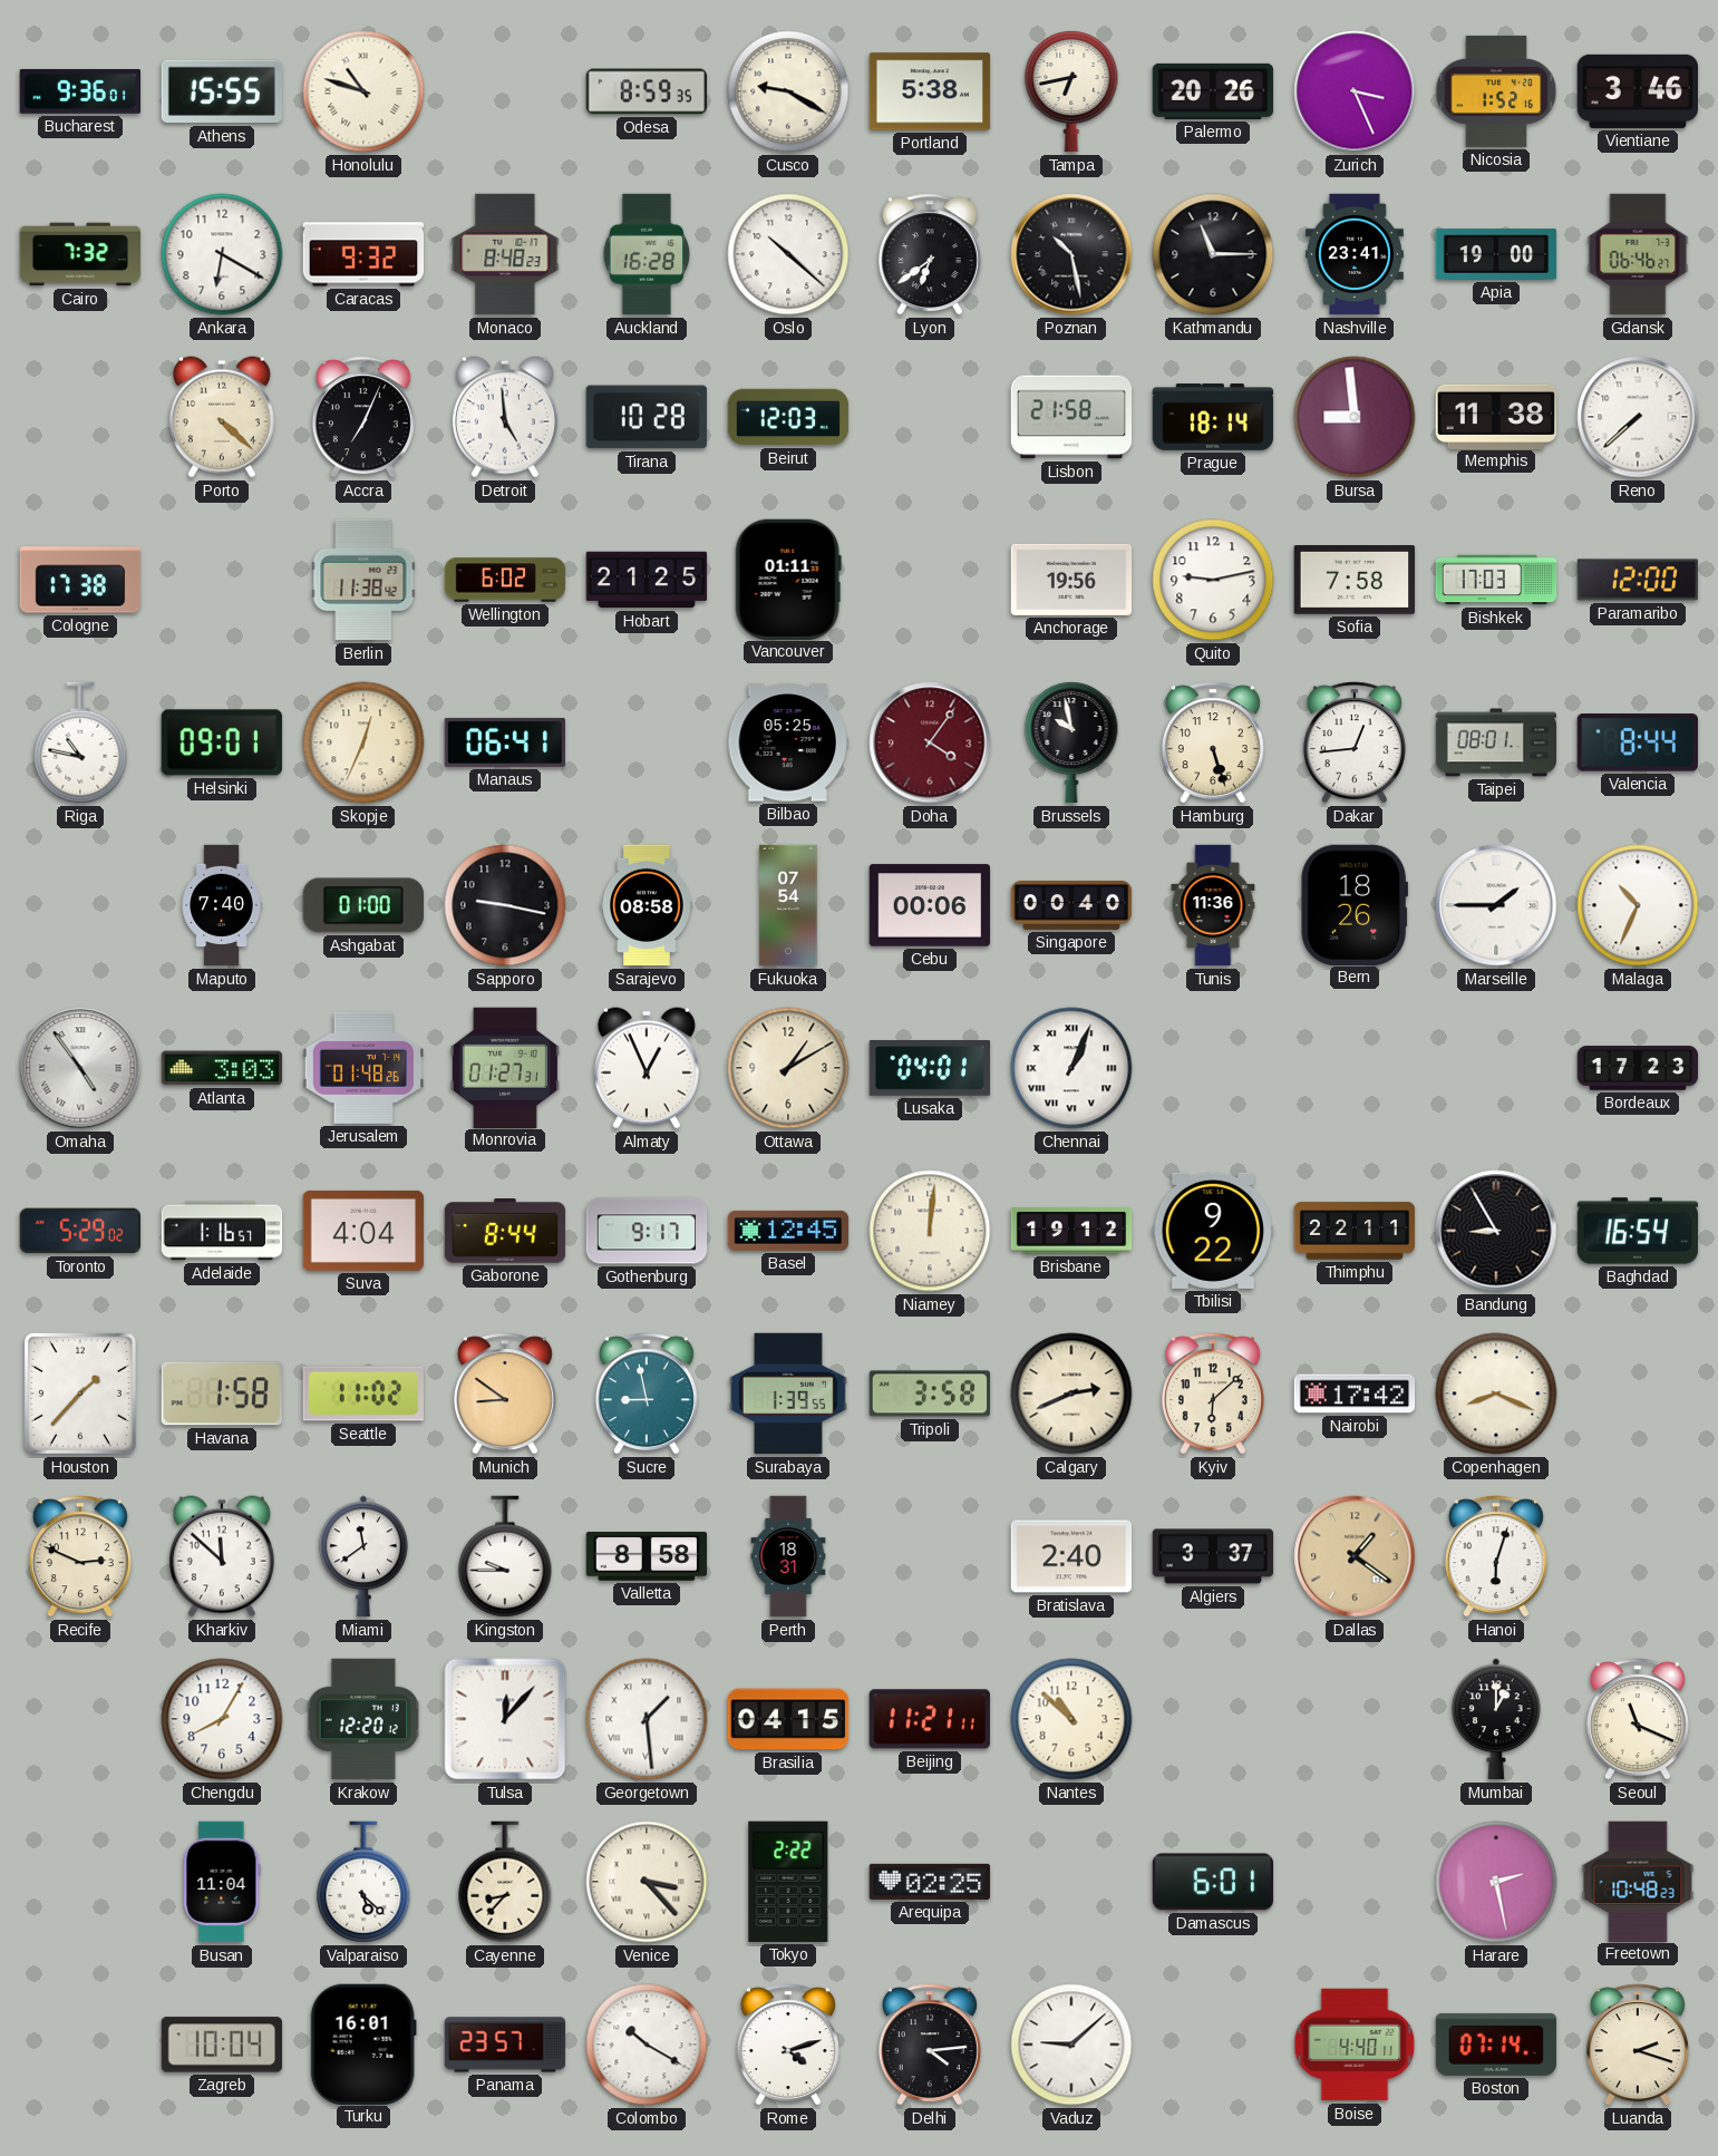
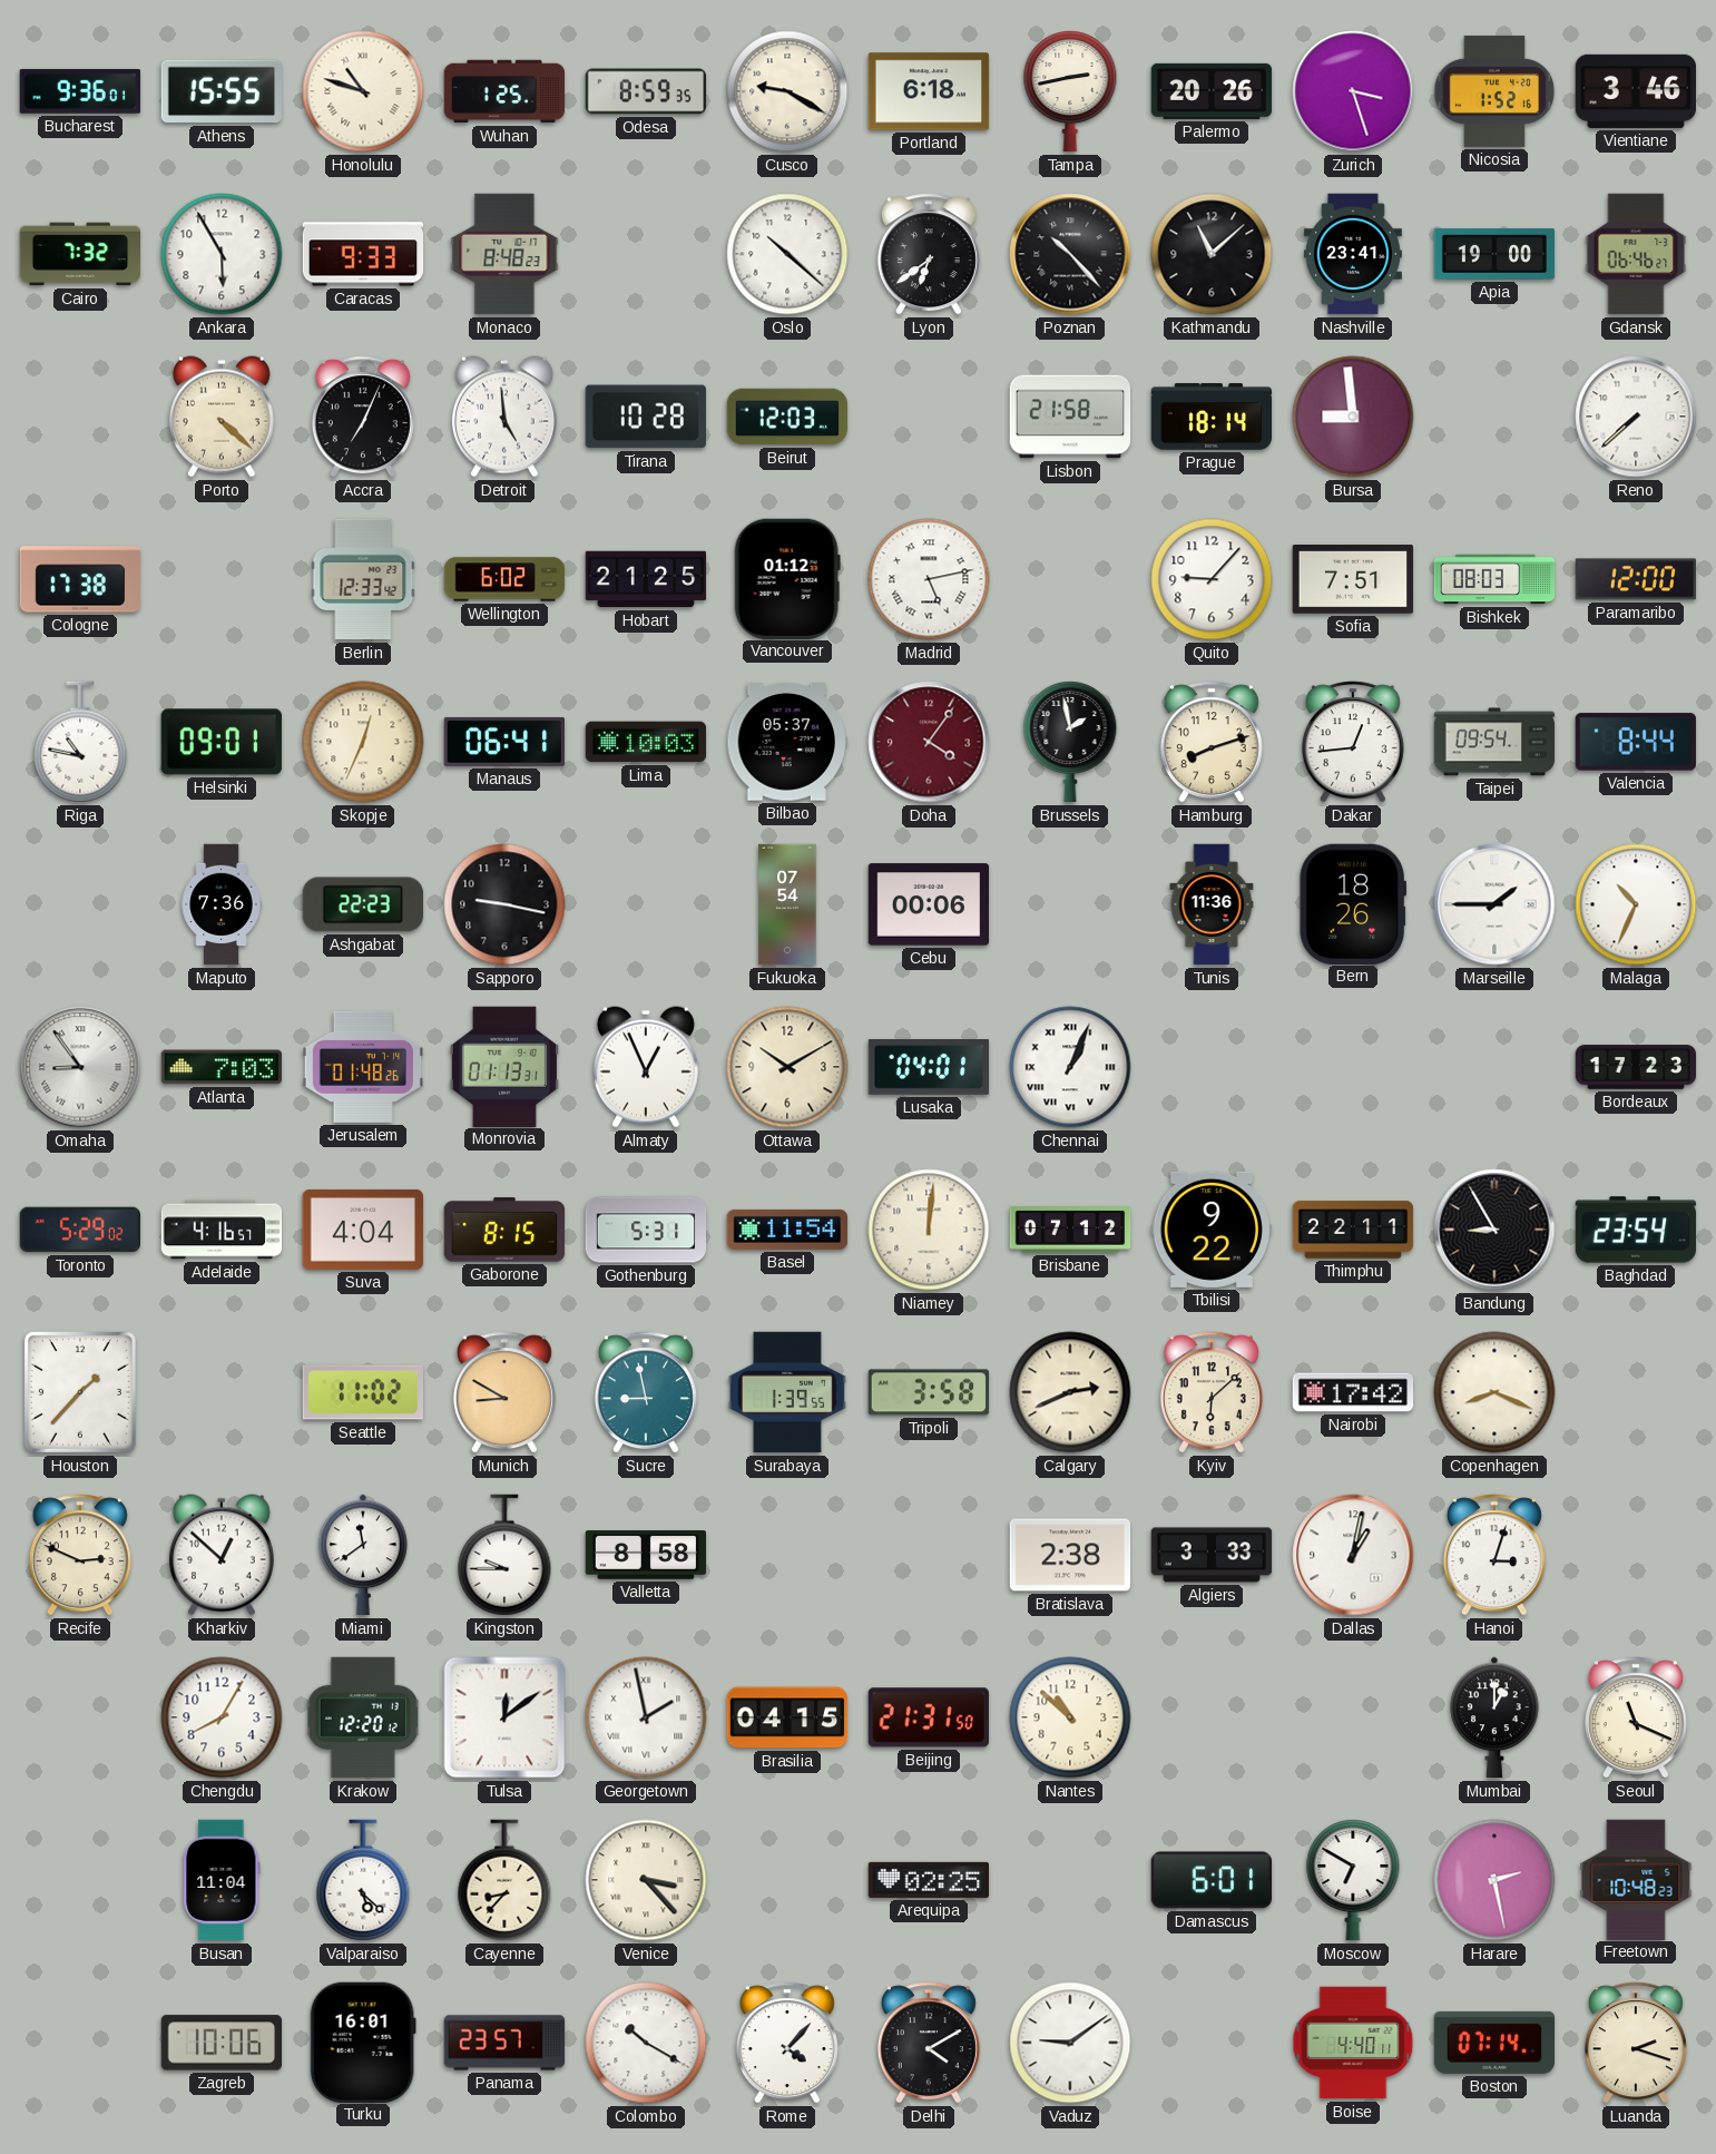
Wuhan: none -> 1:25
Portland: 5:38 -> 6:18
Tampa: 6:43 -> 2:43
Zurich: 3:26 -> 3:27
Ankara: 6:20 -> 5:55
Caracas: 9:32 -> 9:33
Auckland: 16:28 -> none
Poznan: 10:28 -> 10:23
Kathmandu: 11:15 -> 11:08
Memphis: 11:38 -> none
Berlin: 11:38 -> 12:33
Vancouver: 01:11 -> 01:12
Madrid: none -> 5:13
Anchorage: 19:56 -> none
Quito: 9:13 -> 9:07
Sofia: 7:58 -> 7:51
Bishkek: 17:03 -> 08:03
Lima: none -> 10:03
Bilbao: 05:25 -> 05:37
Brussels: 9:58 -> 1:58
Hamburg: 5:27 -> 8:12
Taipei: 08:01 -> 09:54
Maputo: 7:40 -> 7:36
Ashgabat: 01:00 -> 22:23
Sarajevo: 08:58 -> none
Singapore: 00:40 -> none
Omaha: 4:54 -> 8:54
Atlanta: 3:03 -> 7:03
Monrovia: 01:27 -> 01:13
Ottawa: 1:10 -> 10:10
Adelaide: 1:16 -> 4:16
Gaborone: 8:44 -> 8:15
Gothenburg: 9:17 -> 5:31
Basel: 12:45 -> 11:54
Brisbane: 19:12 -> 07:12
Baghdad: 16:54 -> 23:54
Havana: 1:58 -> none
Munich: 8:51 -> 8:50
Kharkiv: 11:52 -> 12:52
Perth: 18:31 -> none
Bratislava: 2:40 -> 2:38
Algiers: 3:37 -> 3:33
Dallas: 1:21 -> 1:02
Dallas dial: champagne -> white
Hanoi: 6:03 -> 3:03
Tulsa: 12:07 -> 12:09
Georgetown: 1:29 -> 1:58
Beijing: 11:21 -> 21:31
Tokyo: 2:22 -> none
Moscow: none -> 6:50
Zagreb: 10:04 -> 10:06
Rome: 4:12 -> 4:07
Delhi: 4:14 -> 4:10
Vaduz: 9:08 -> 9:09
